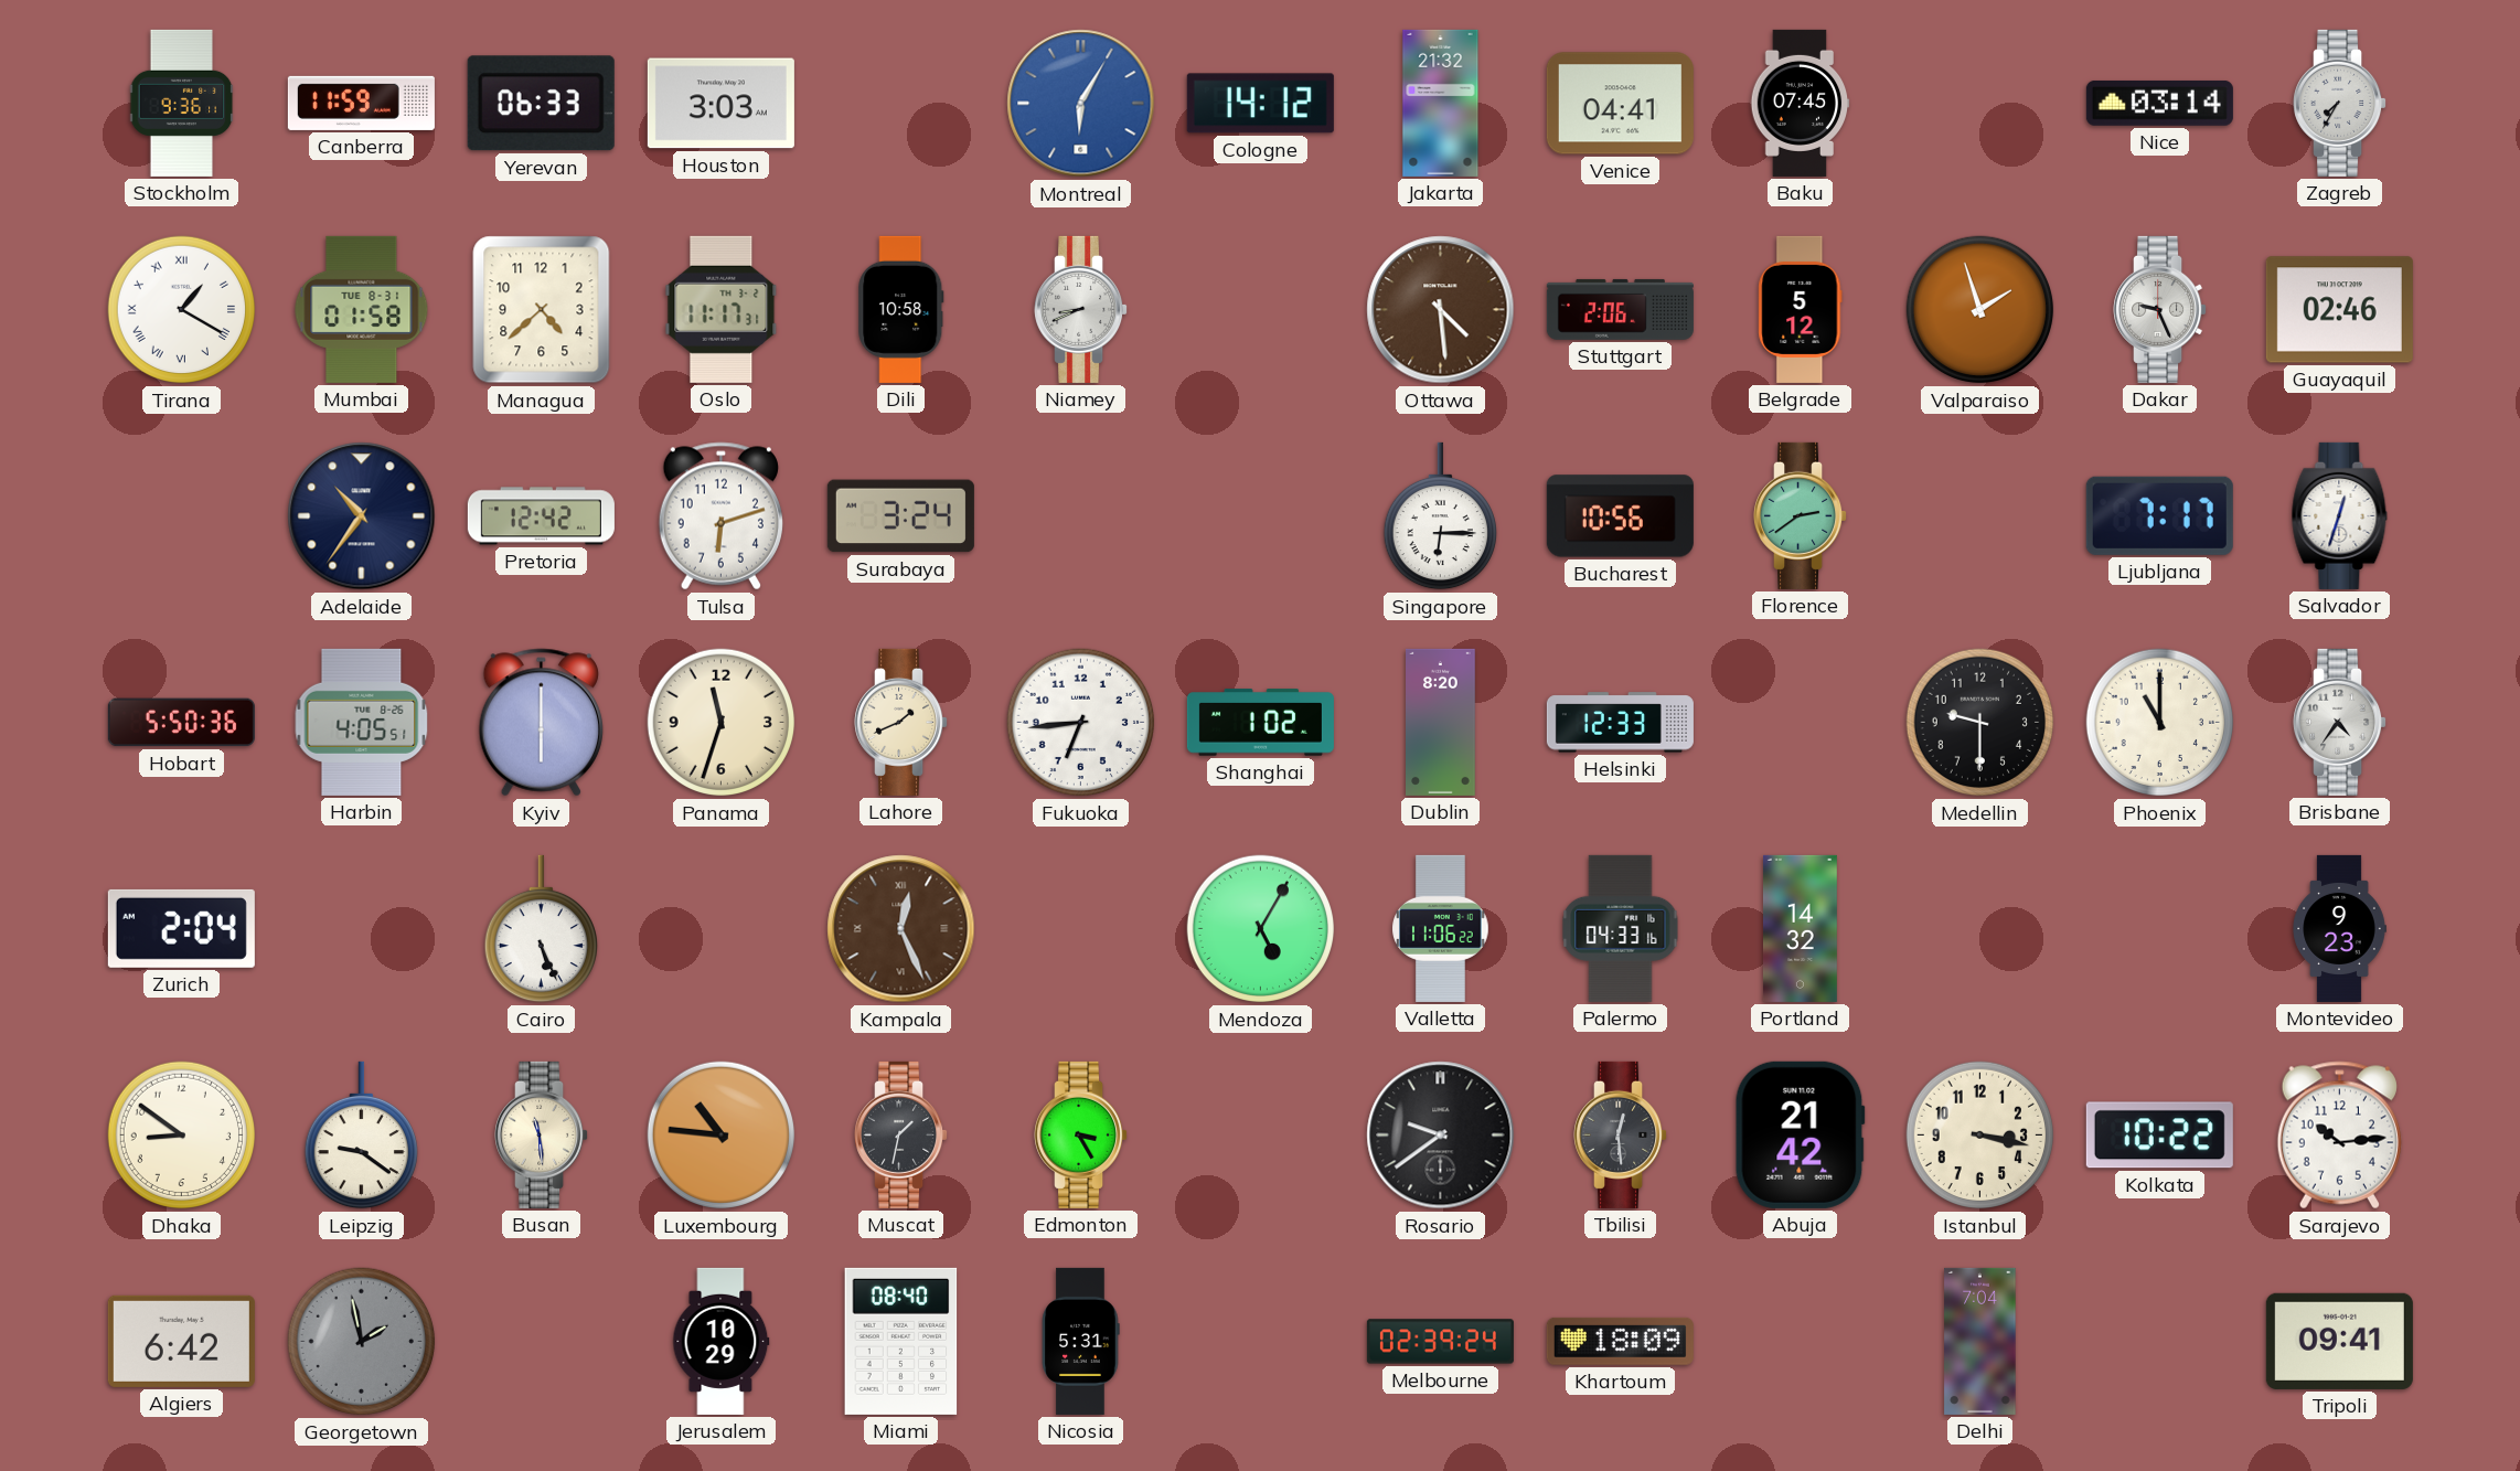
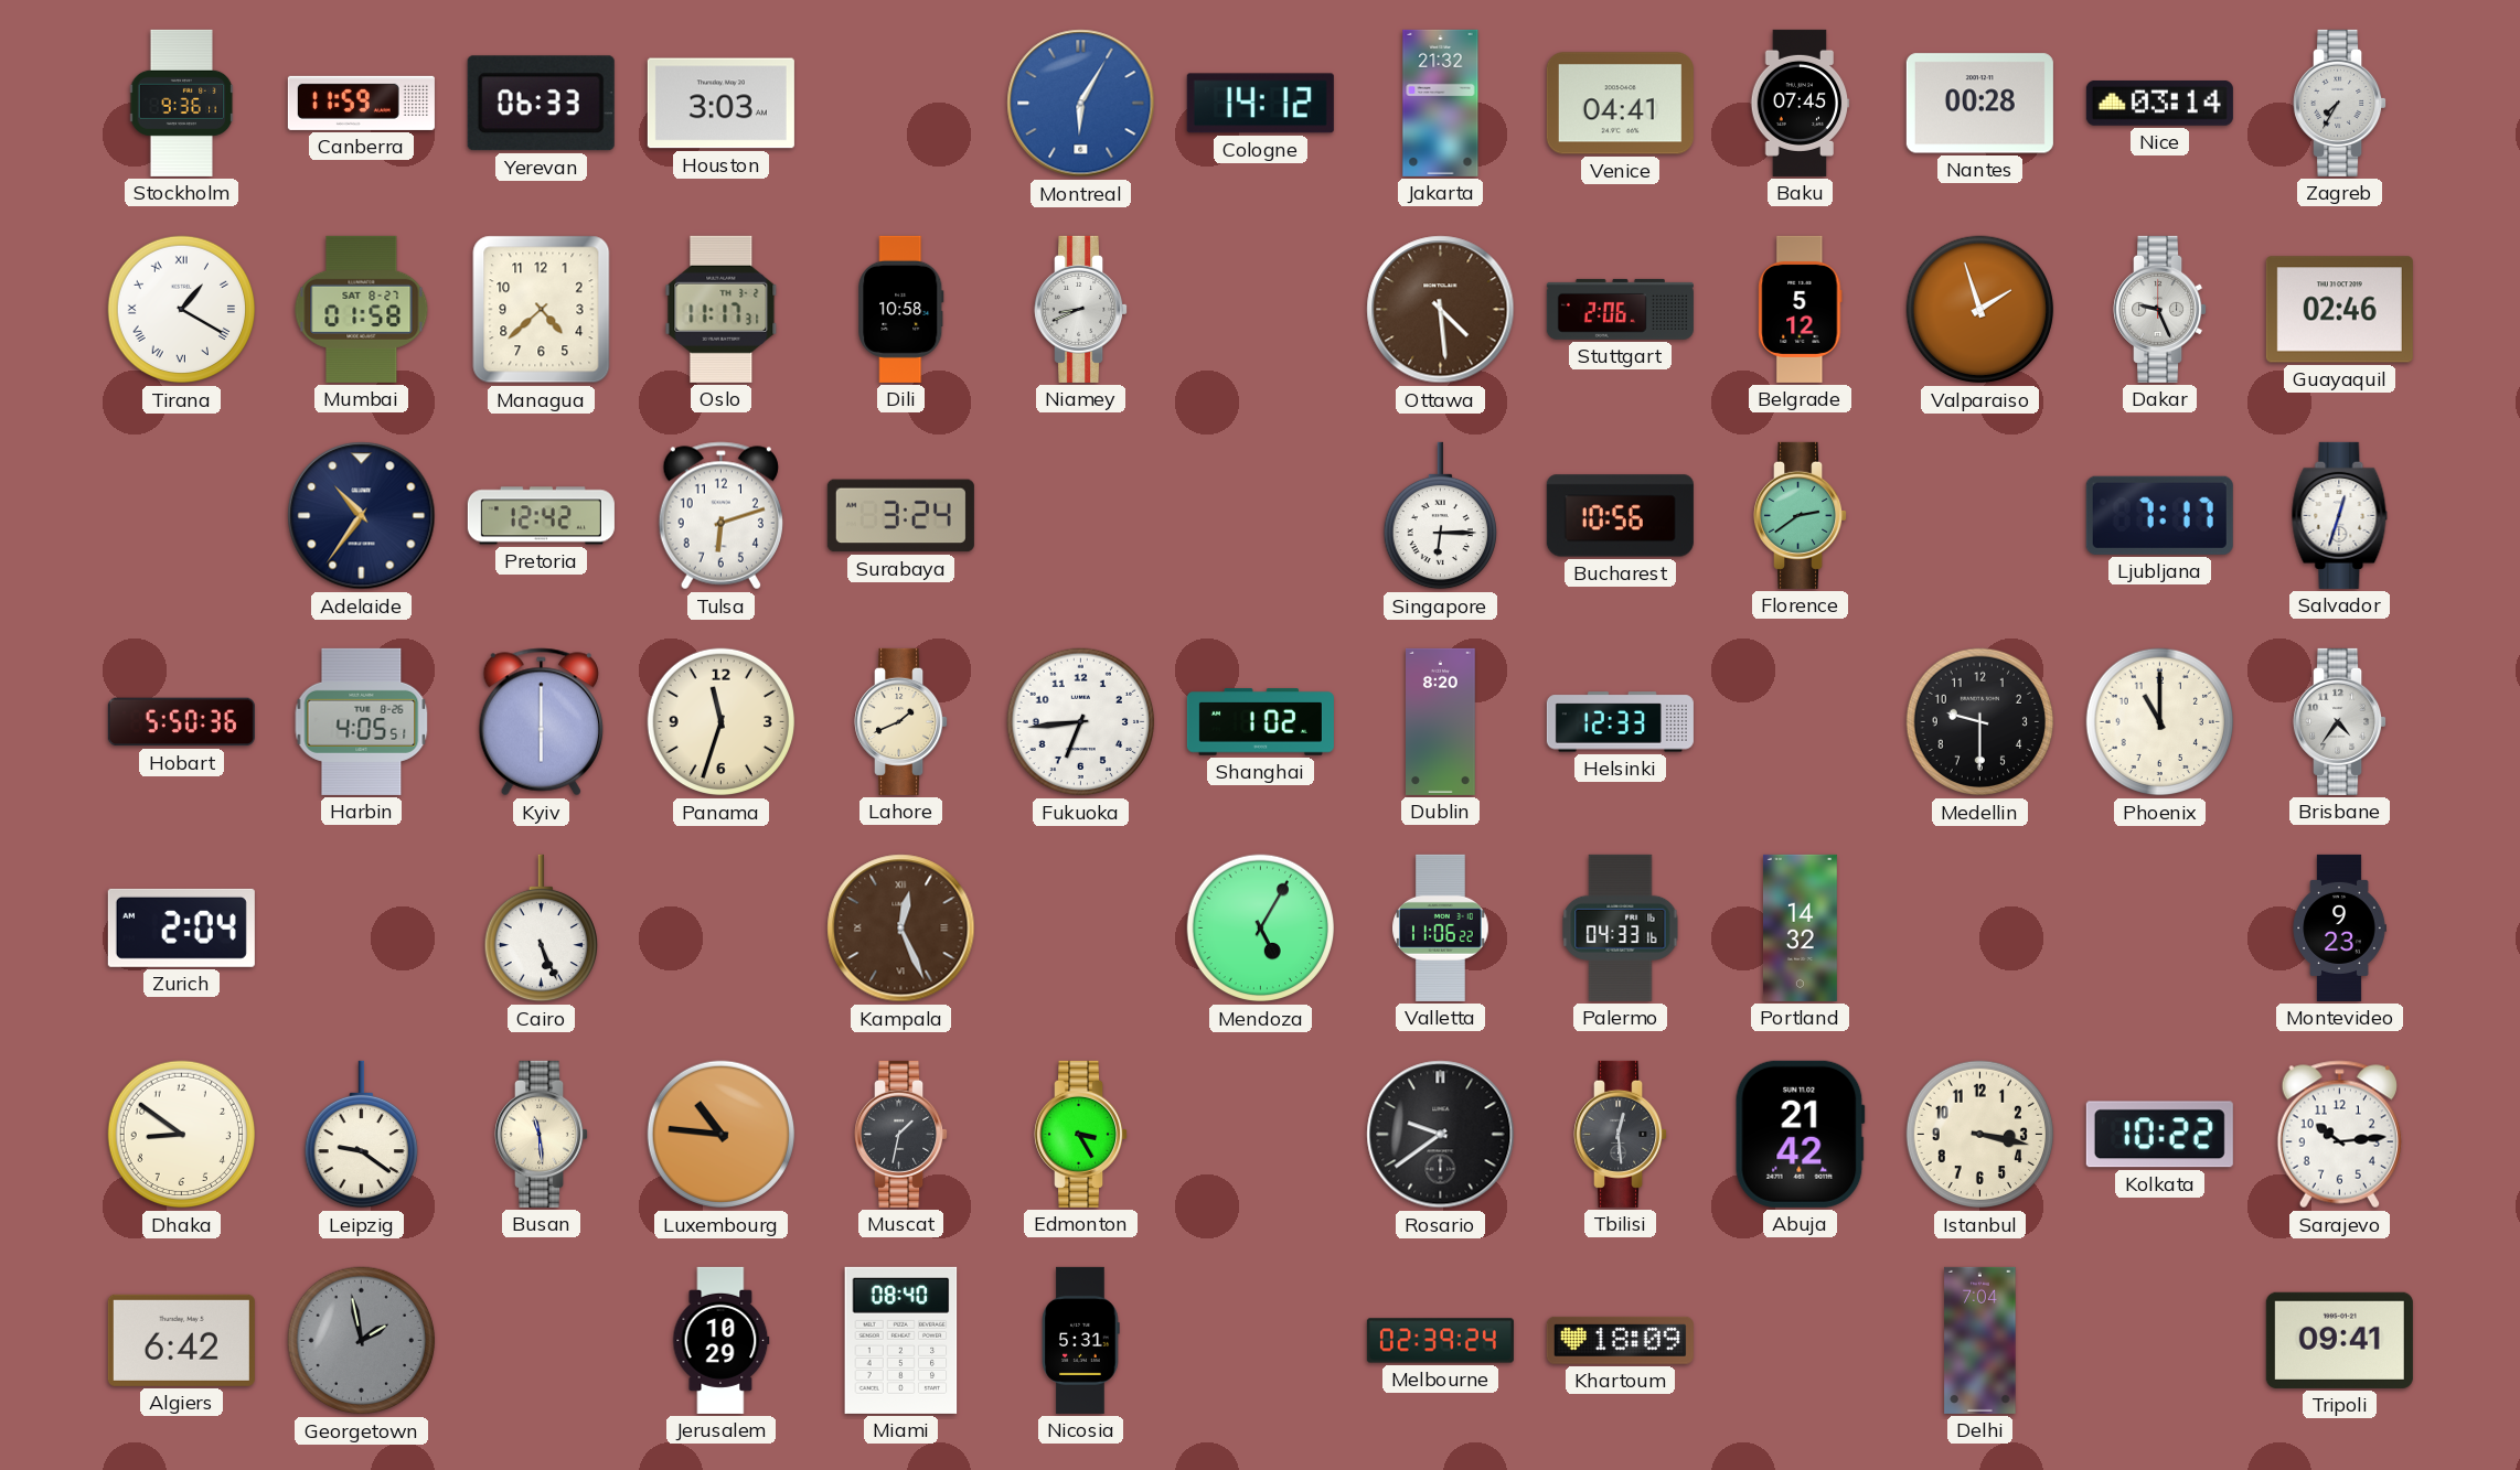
Nantes: none -> 00:28
Mumbai date: TUE 8-31 -> SAT 8-27
